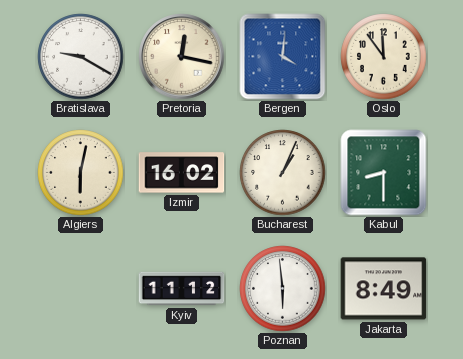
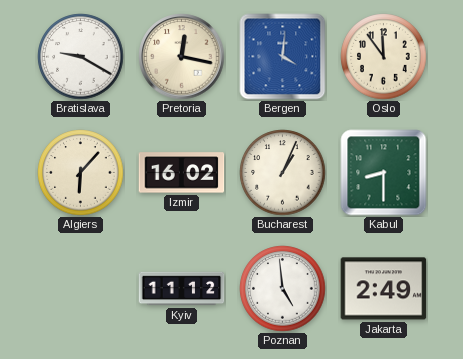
Algiers: 6:02 -> 6:07
Poznan: 5:59 -> 4:59
Jakarta: 8:49 -> 2:49
